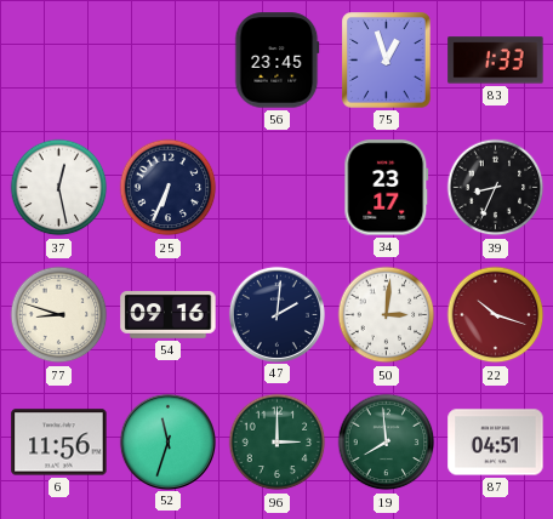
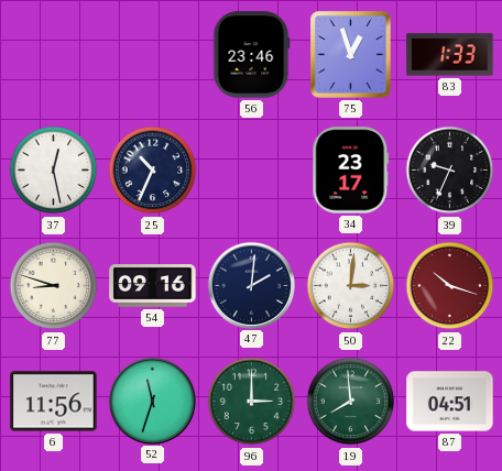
56: 23:45 -> 23:46
25: 6:34 -> 10:34
39: 8:34 -> 9:34
